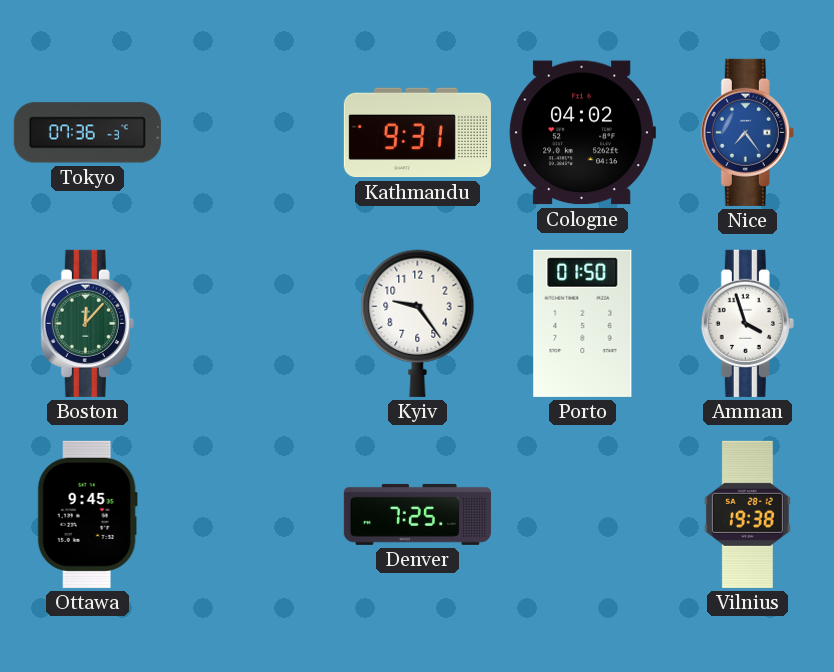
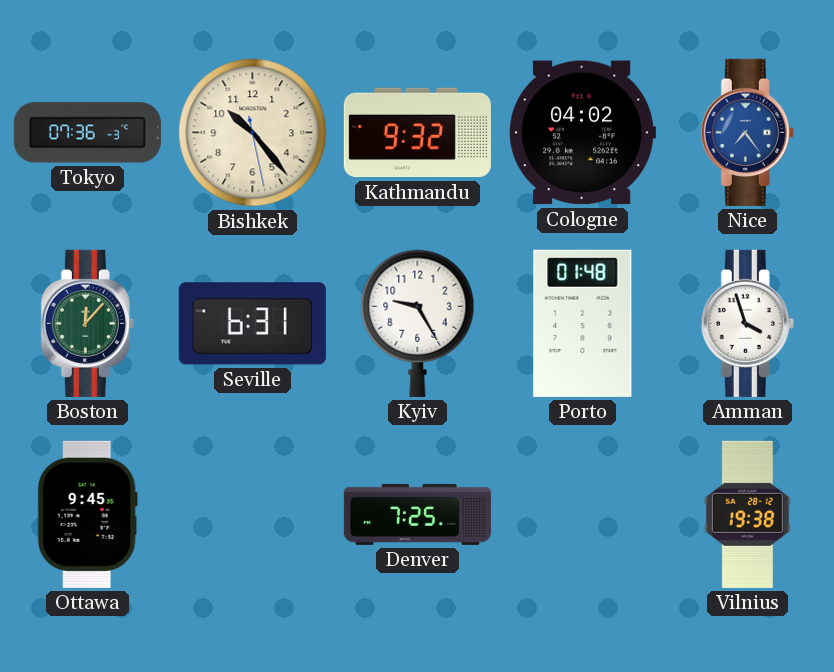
Bishkek: none -> 10:23
Kathmandu: 9:31 -> 9:32
Seville: none -> 6:31
Kyiv: 9:24 -> 9:25
Porto: 01:50 -> 01:48
